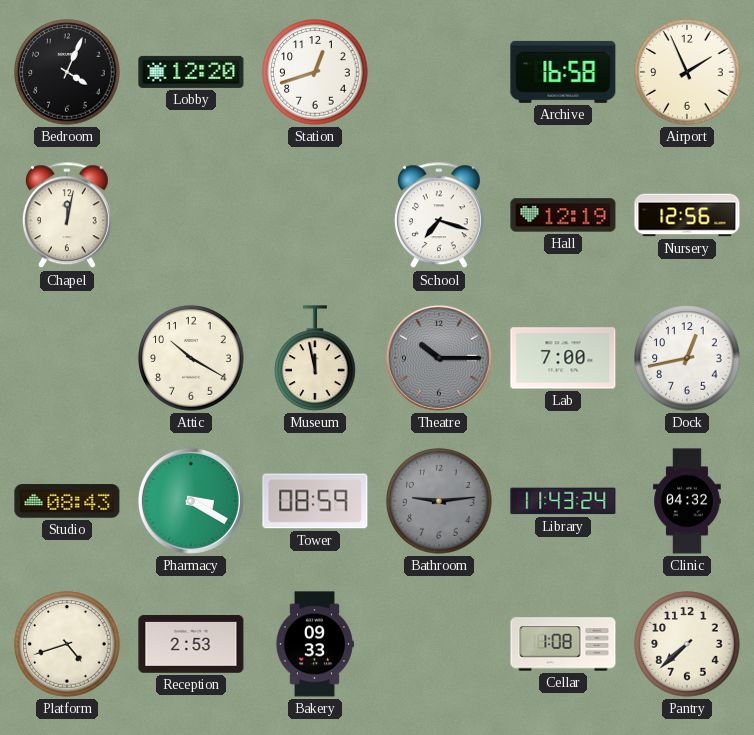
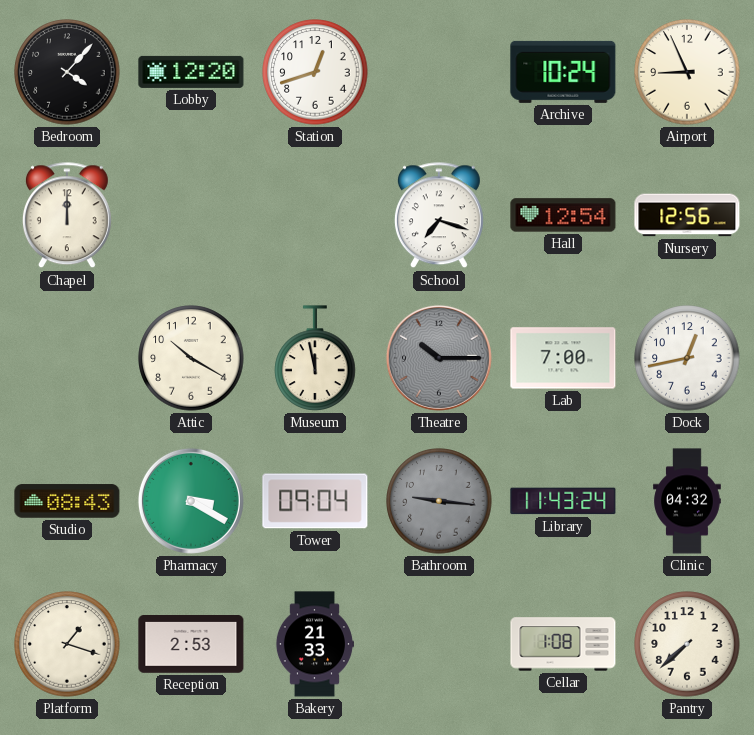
Bedroom: 4:04 -> 4:07
Archive: 16:58 -> 10:24
Airport: 1:56 -> 8:56
Chapel: 12:02 -> 12:00
Hall: 12:19 -> 12:54
Tower: 08:59 -> 09:04
Bathroom: 9:14 -> 9:16
Platform: 4:42 -> 1:18
Bakery: 09:33 -> 21:33
